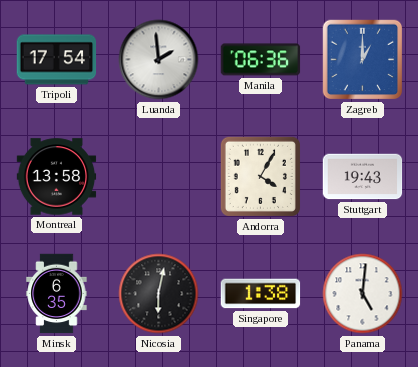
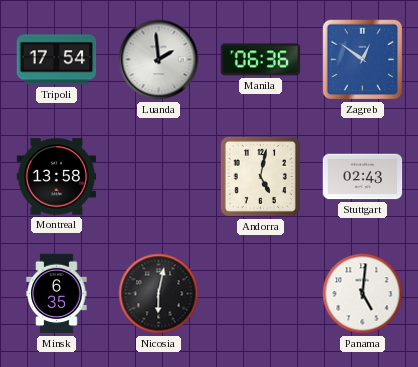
Zagreb: 1:00 -> 12:51
Andorra: 4:05 -> 5:02
Stuttgart: 19:43 -> 02:43
Singapore: 1:38 -> none
